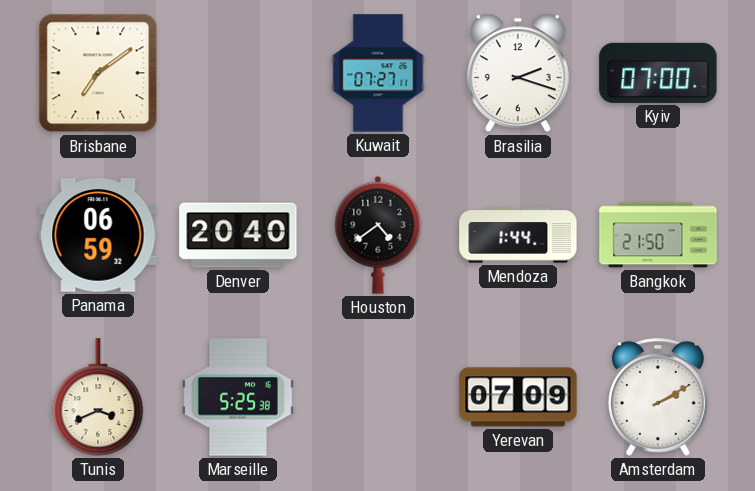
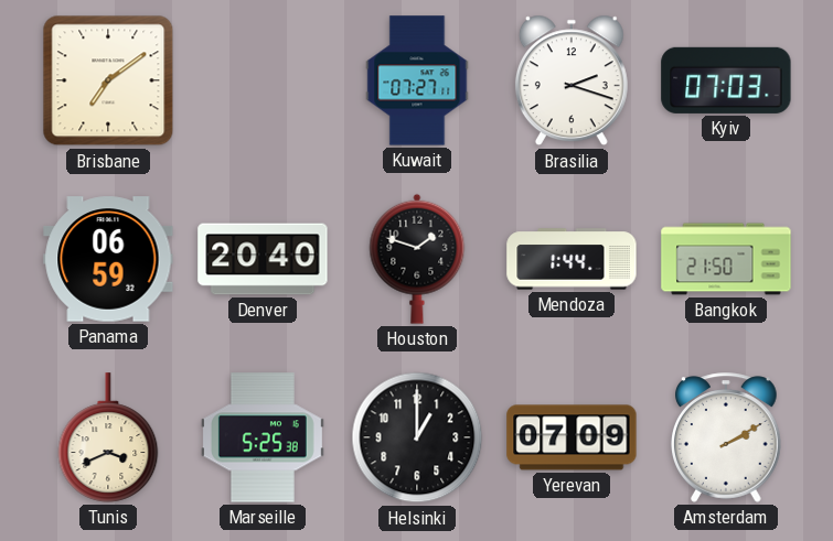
Kyiv: 07:00 -> 07:03
Houston: 4:39 -> 1:48
Helsinki: none -> 1:00
